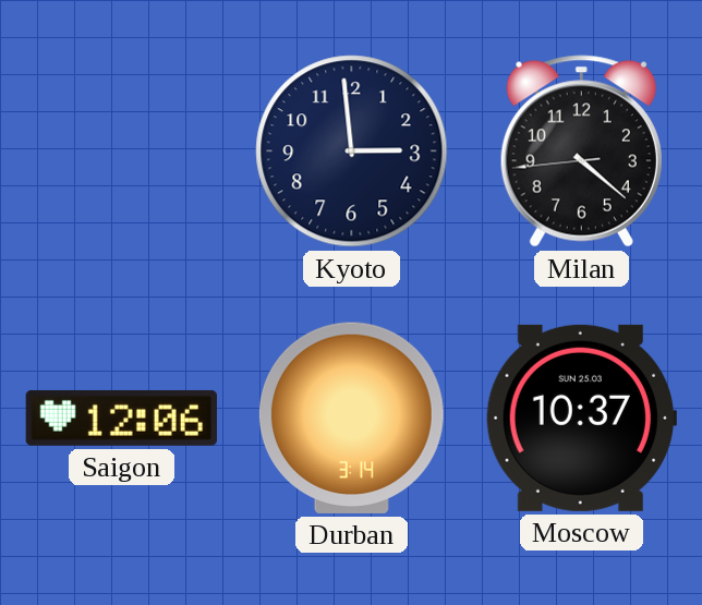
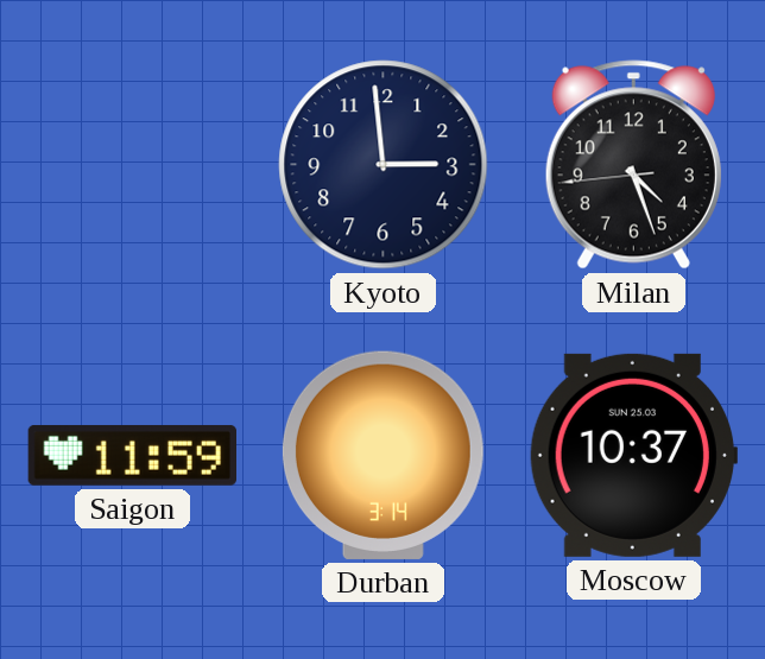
Milan: 4:21 -> 4:26
Saigon: 12:06 -> 11:59
